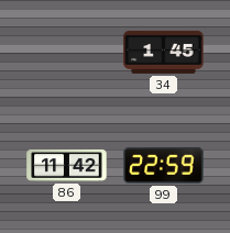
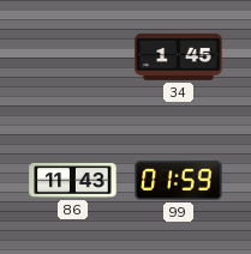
86: 11:42 -> 11:43
99: 22:59 -> 01:59
